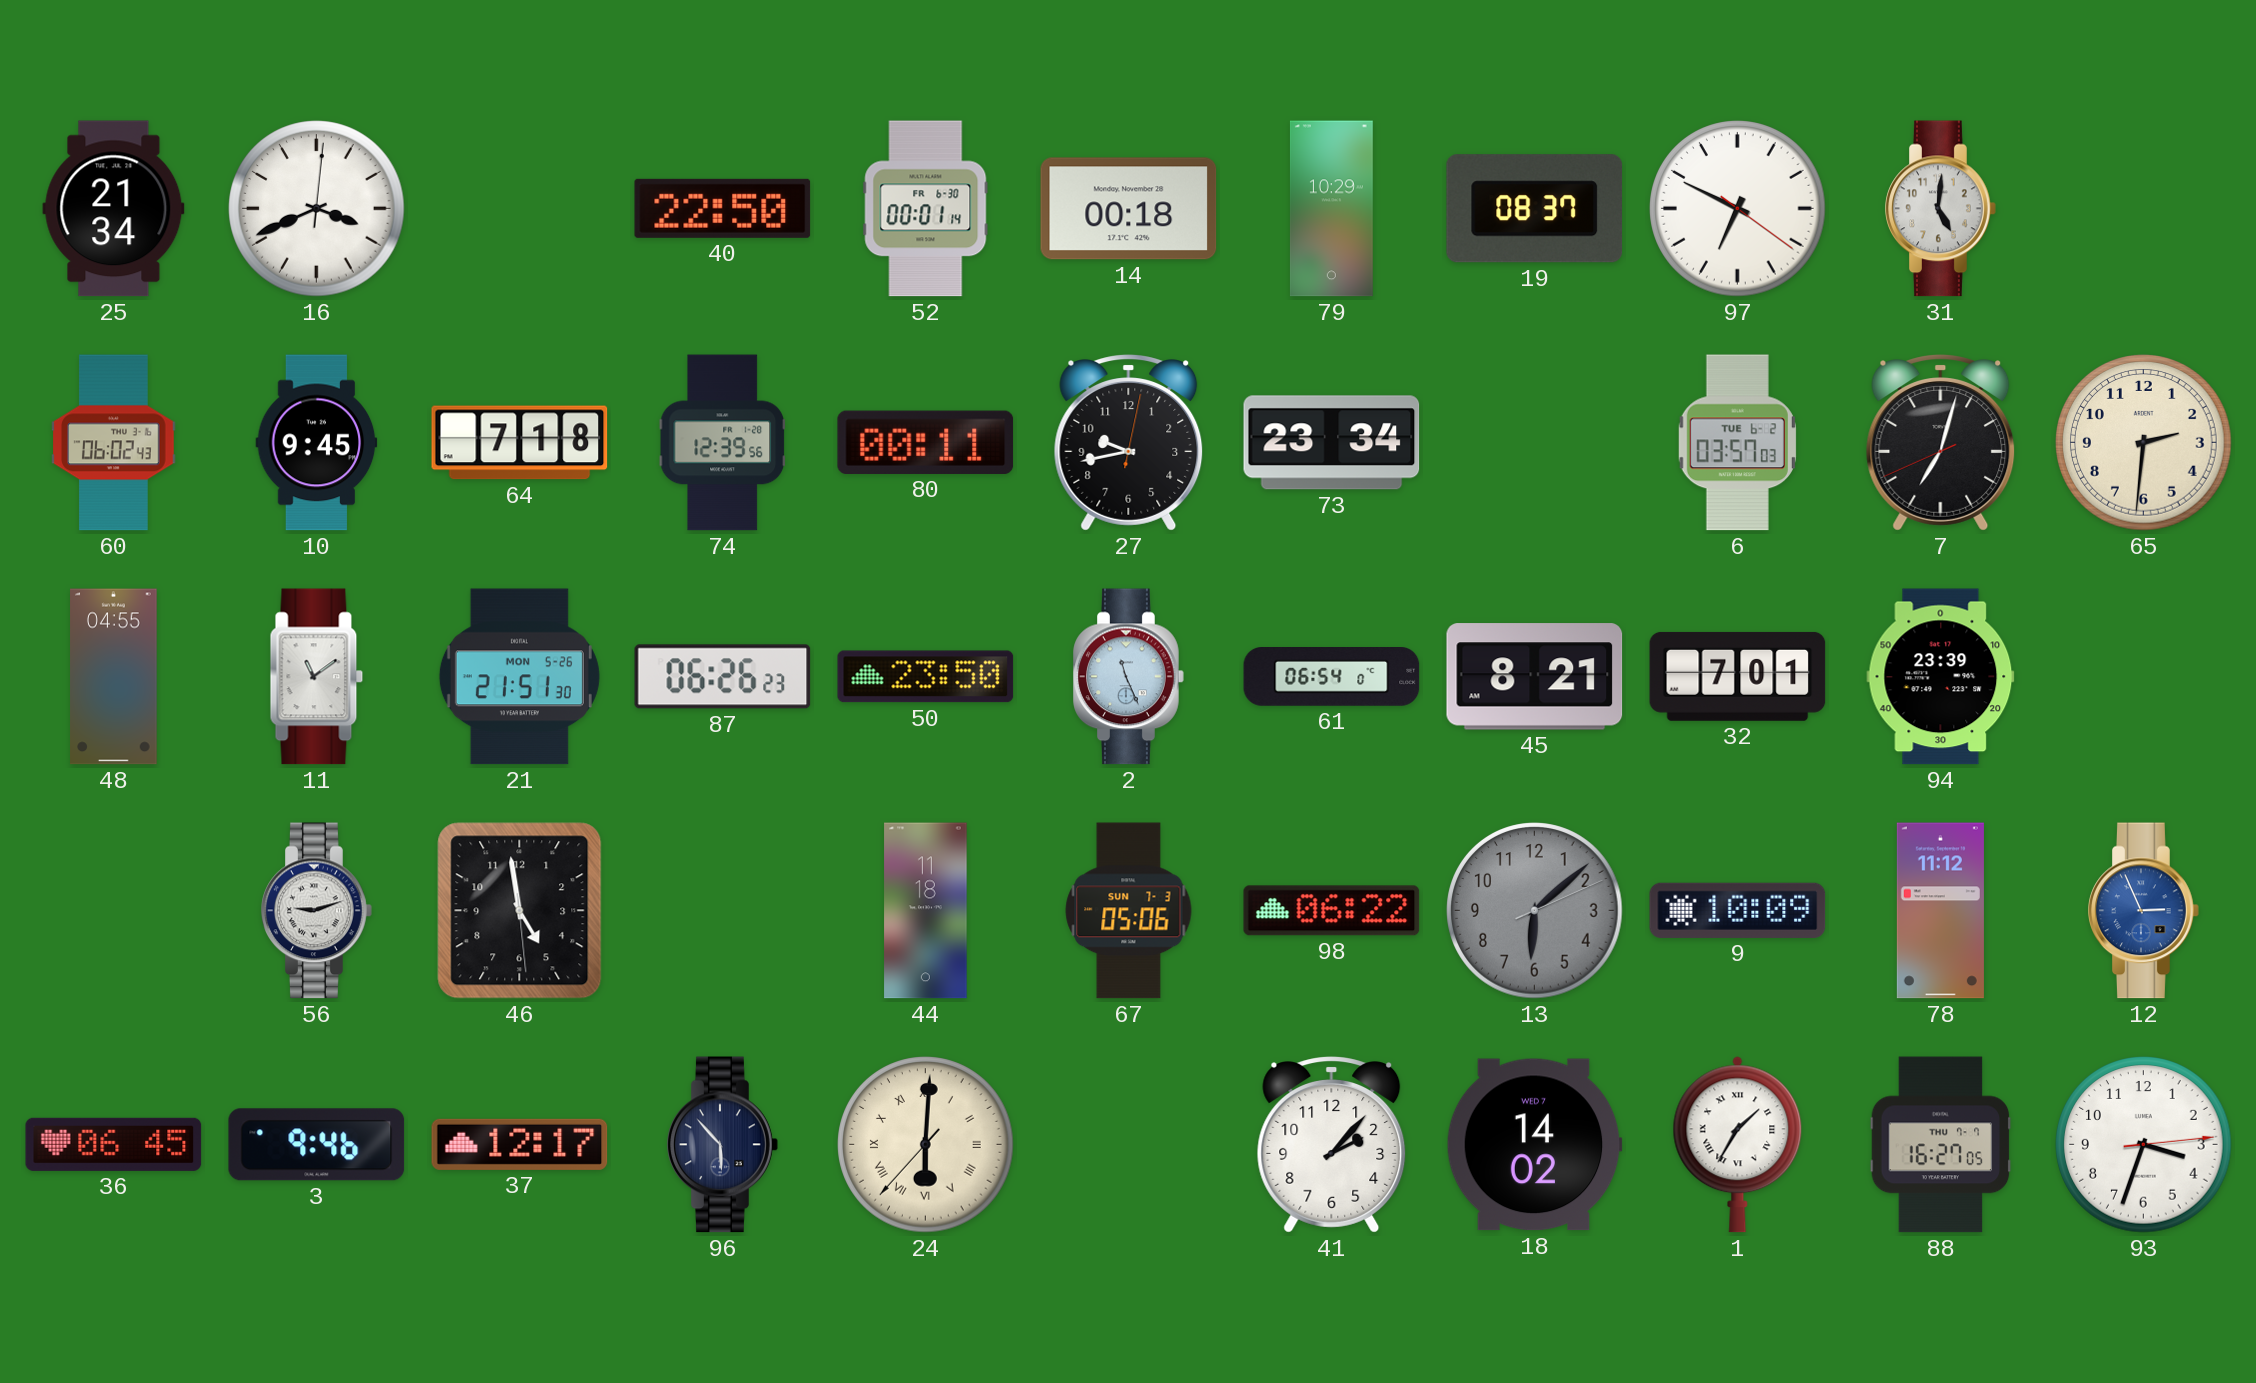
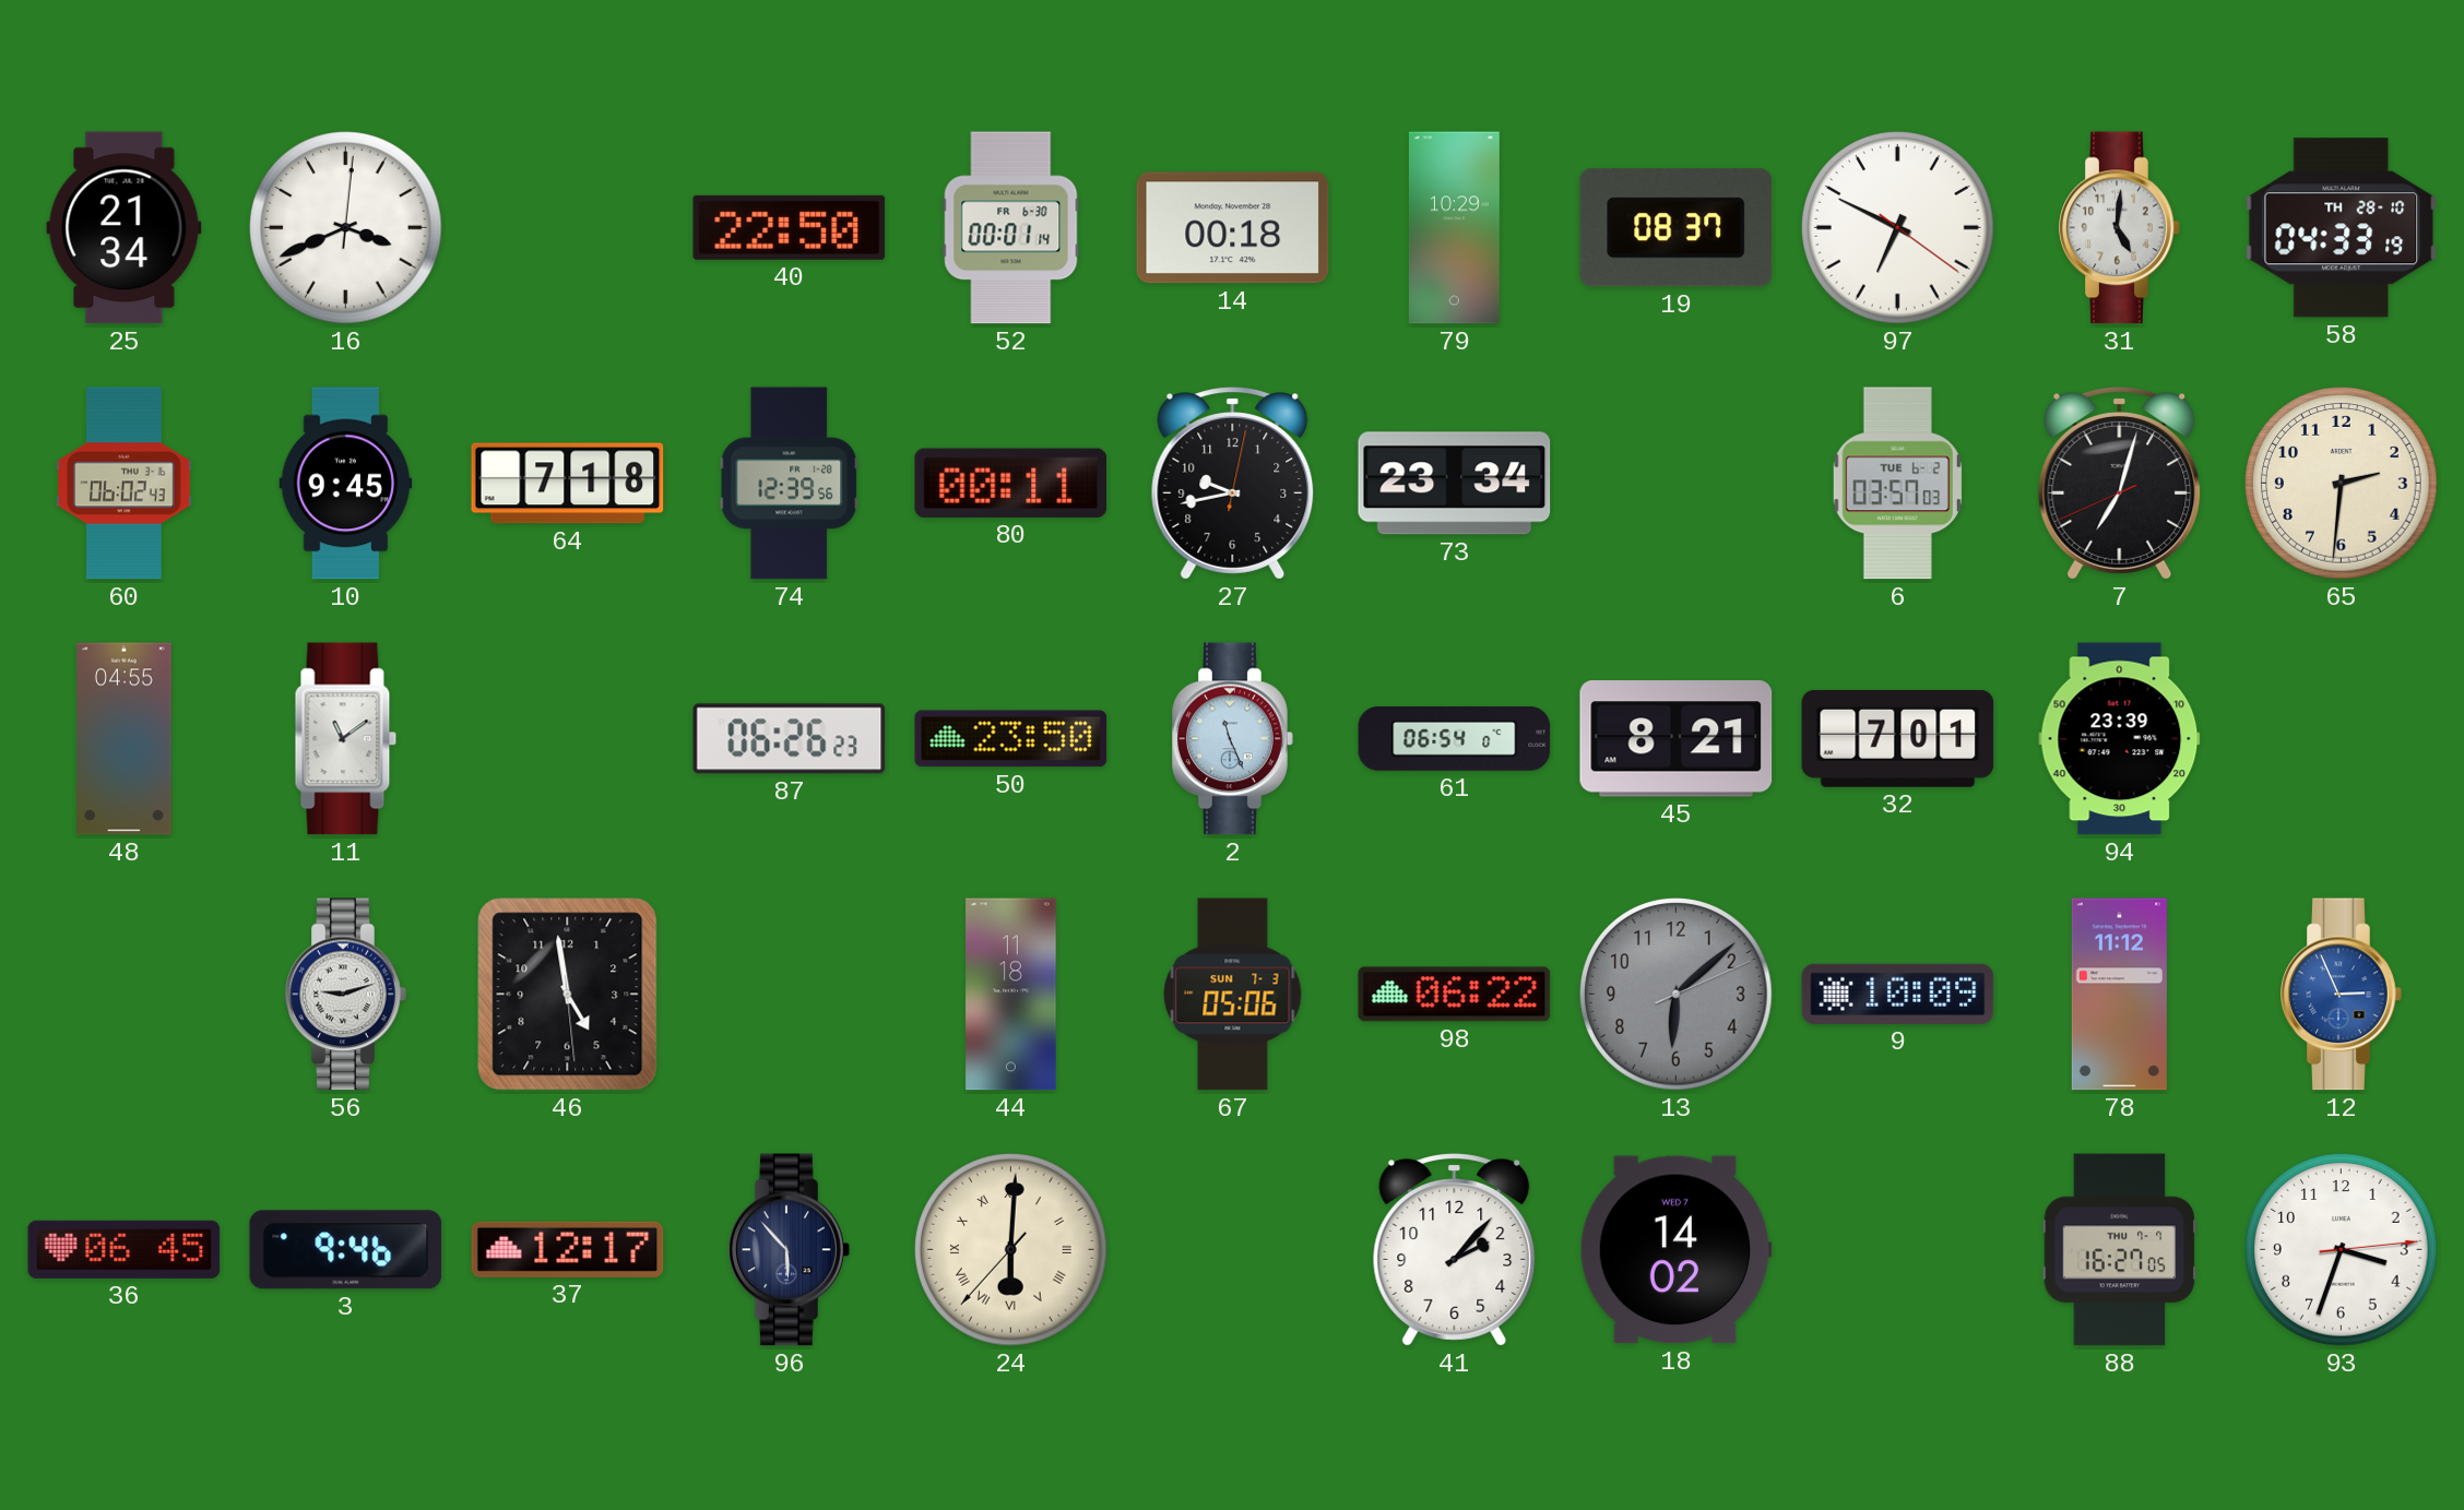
58: none -> 04:33
21: 21:51 -> none
1: 1:35 -> none
